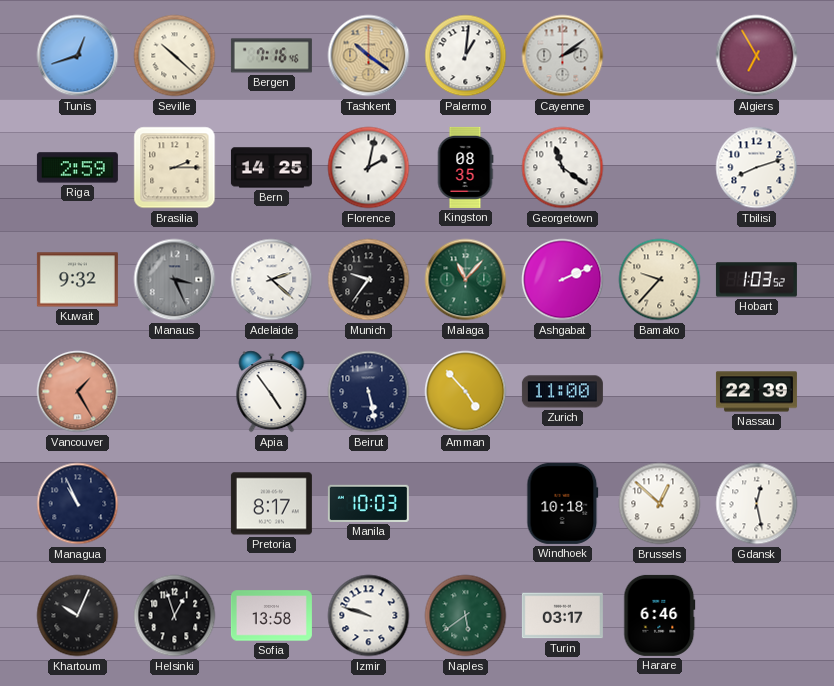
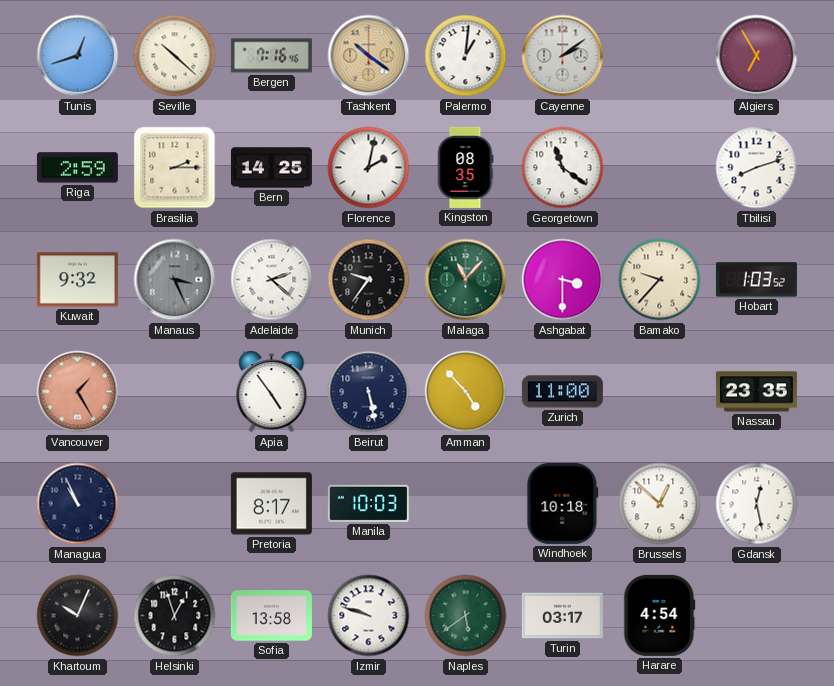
Ashgabat: 2:11 -> 3:30
Nassau: 22:39 -> 23:35
Harare: 6:46 -> 4:54
